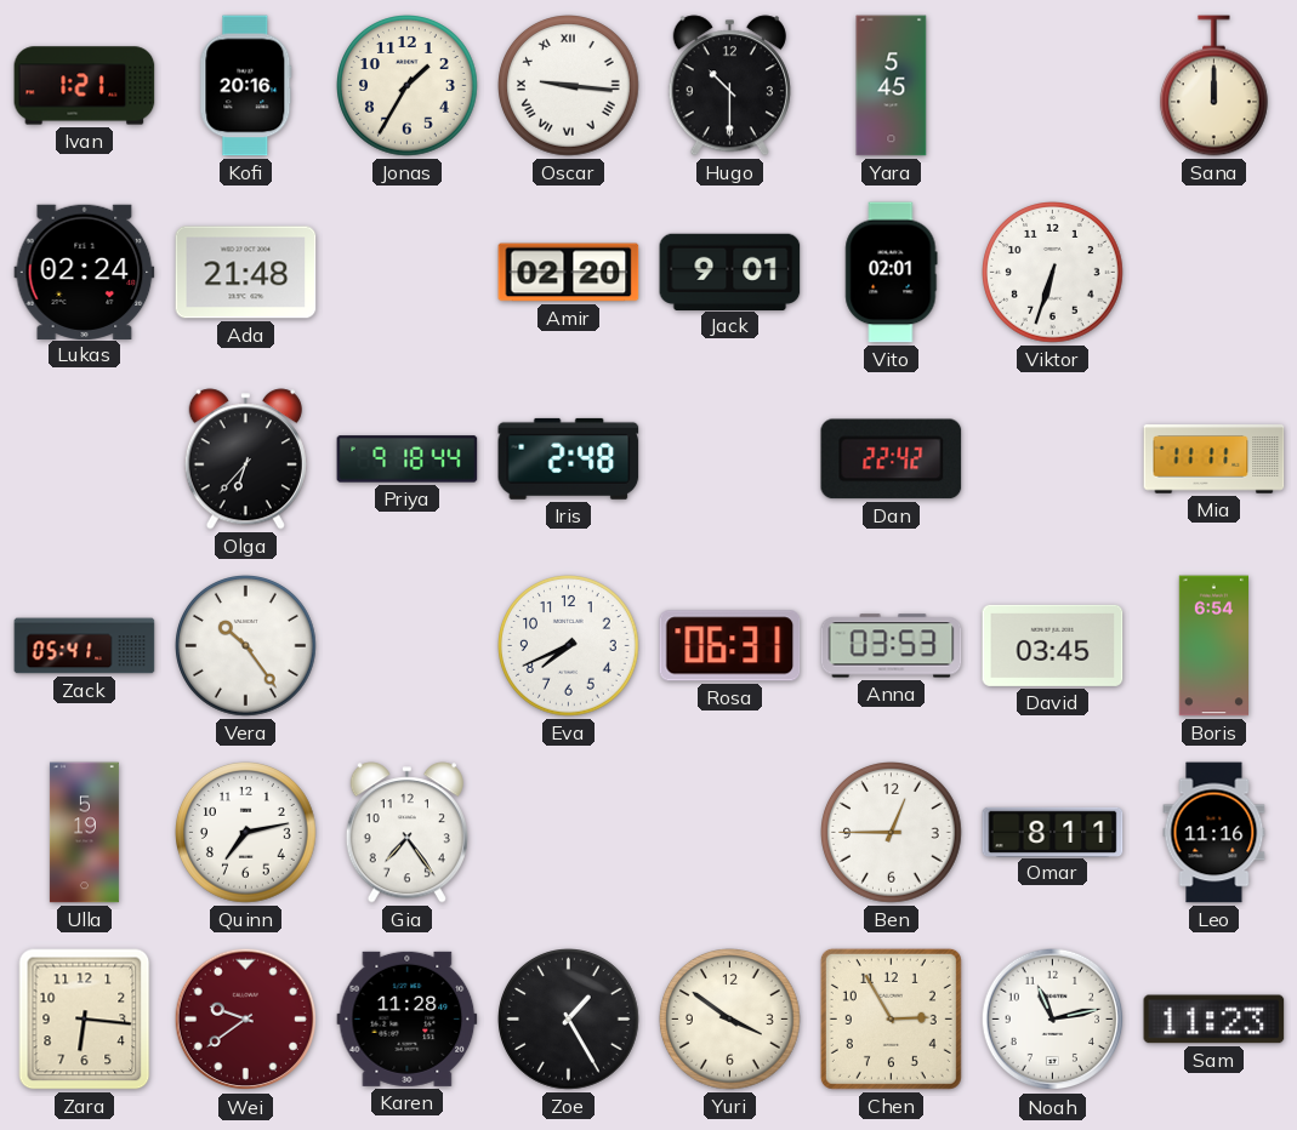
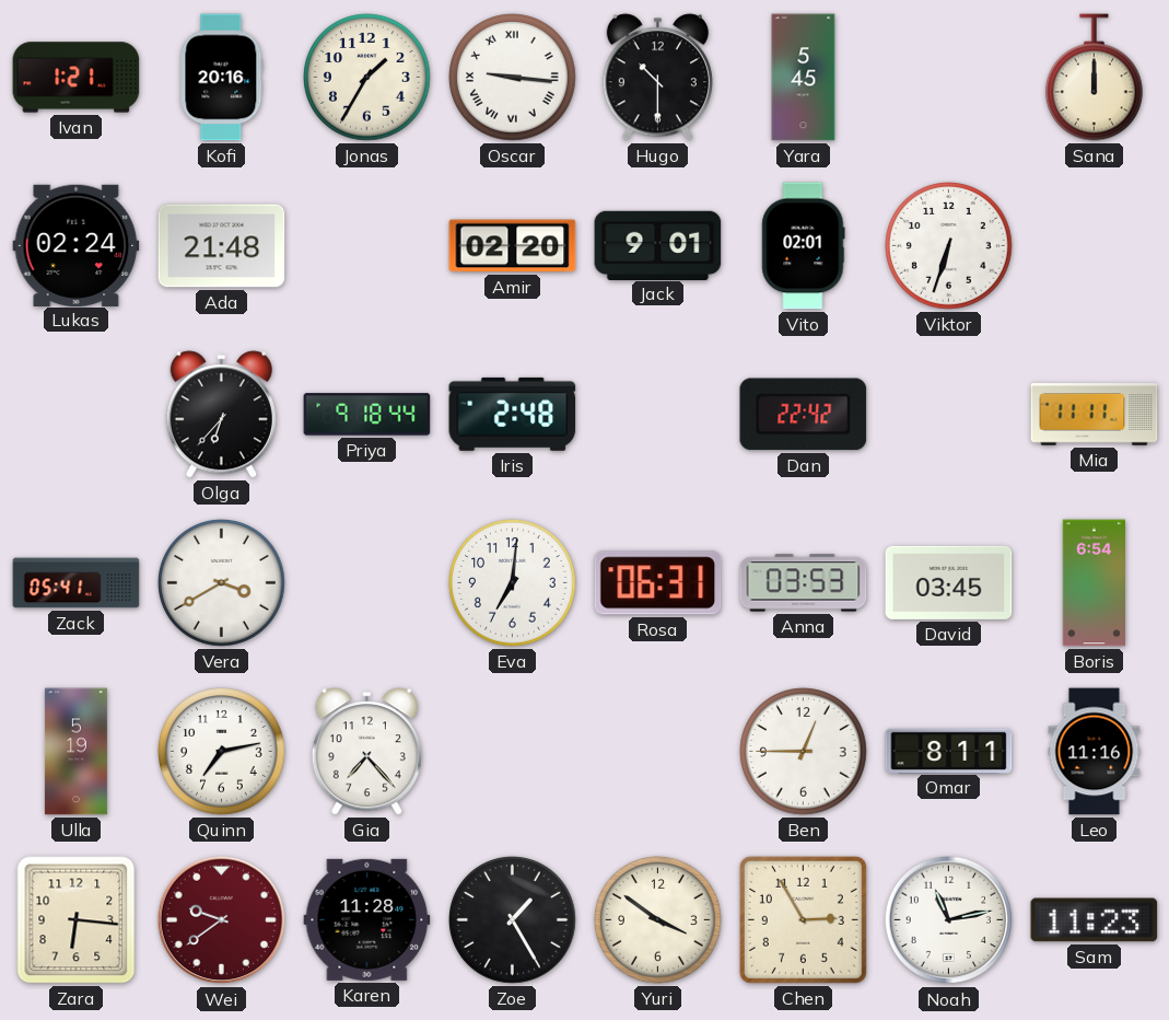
Vera: 10:24 -> 3:40
Eva: 7:41 -> 7:01
Gia: 7:24 -> 7:23
